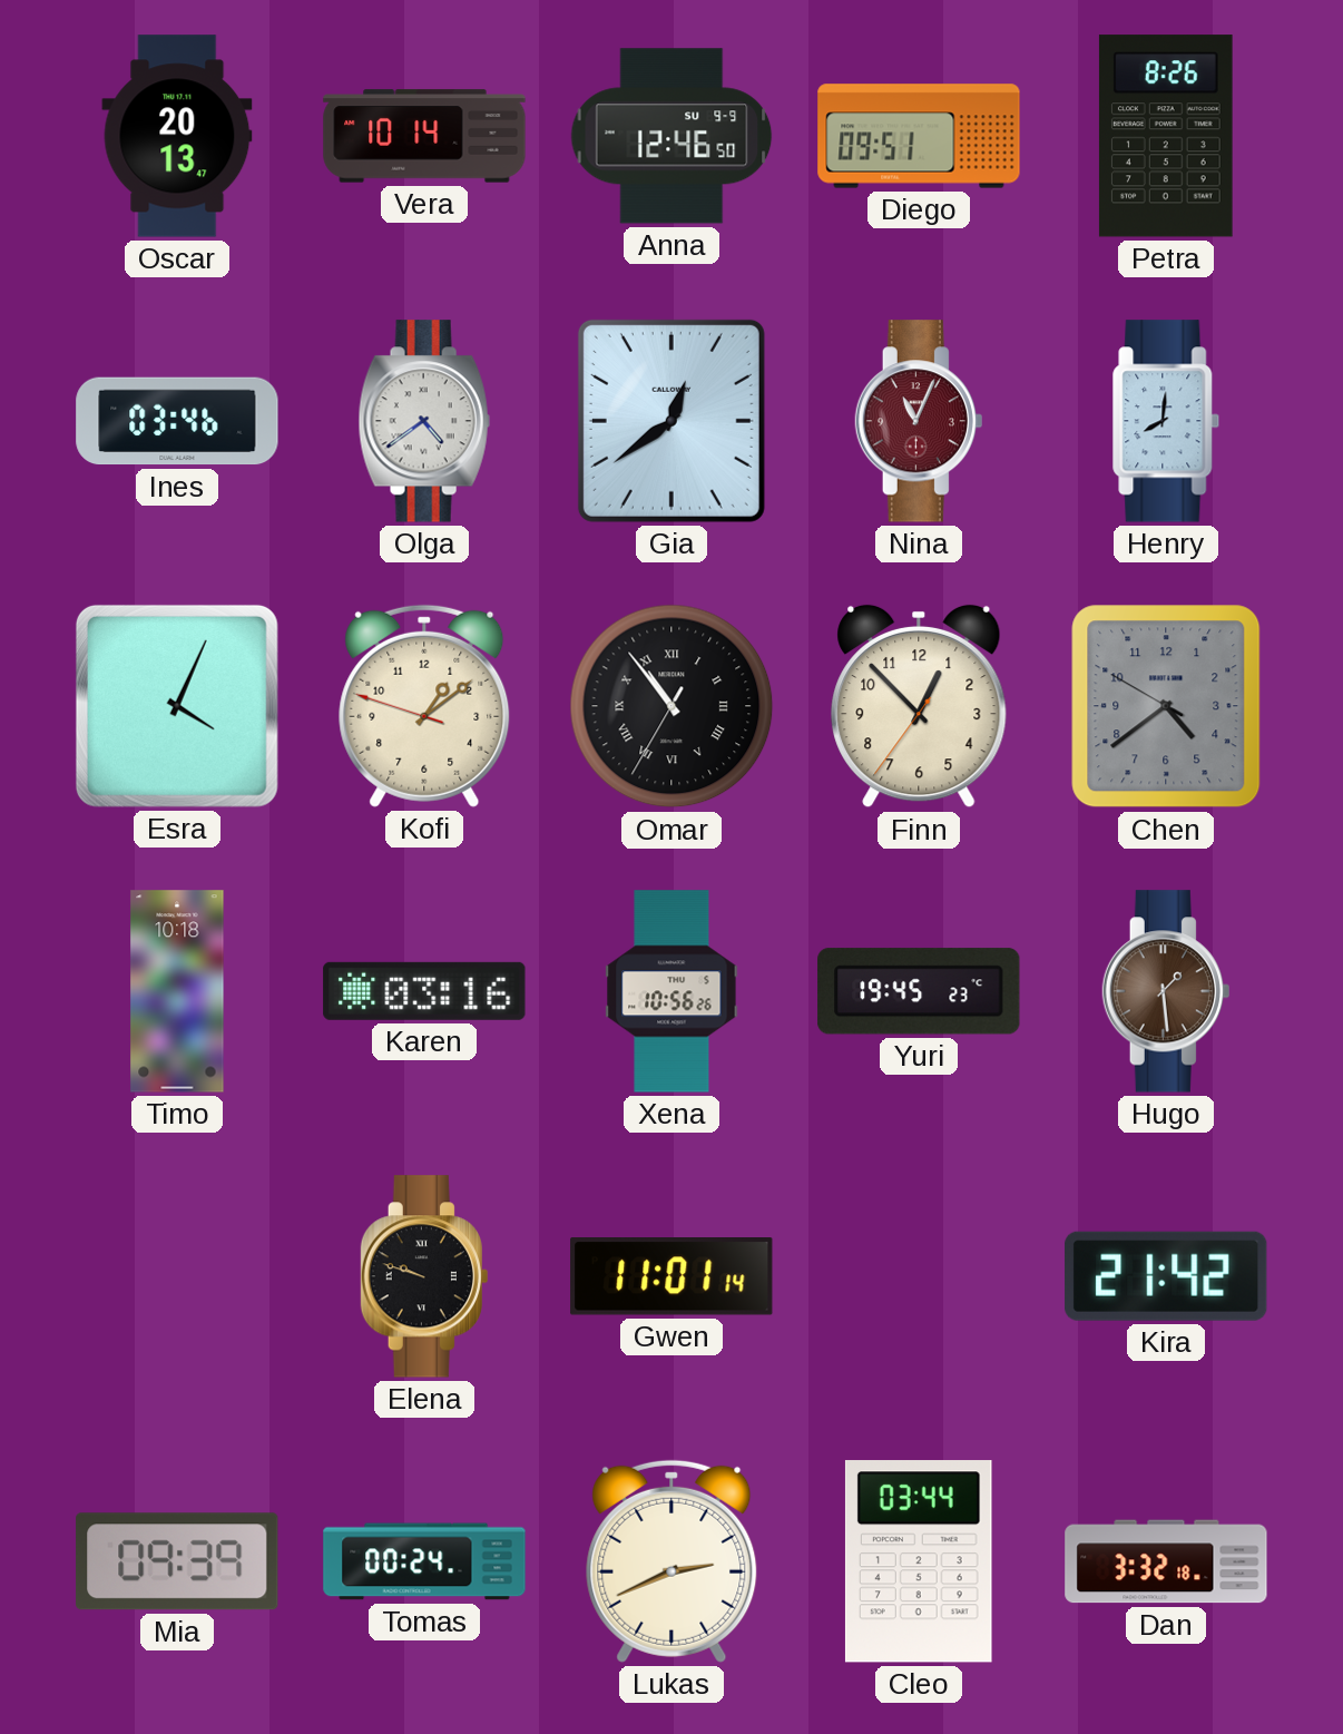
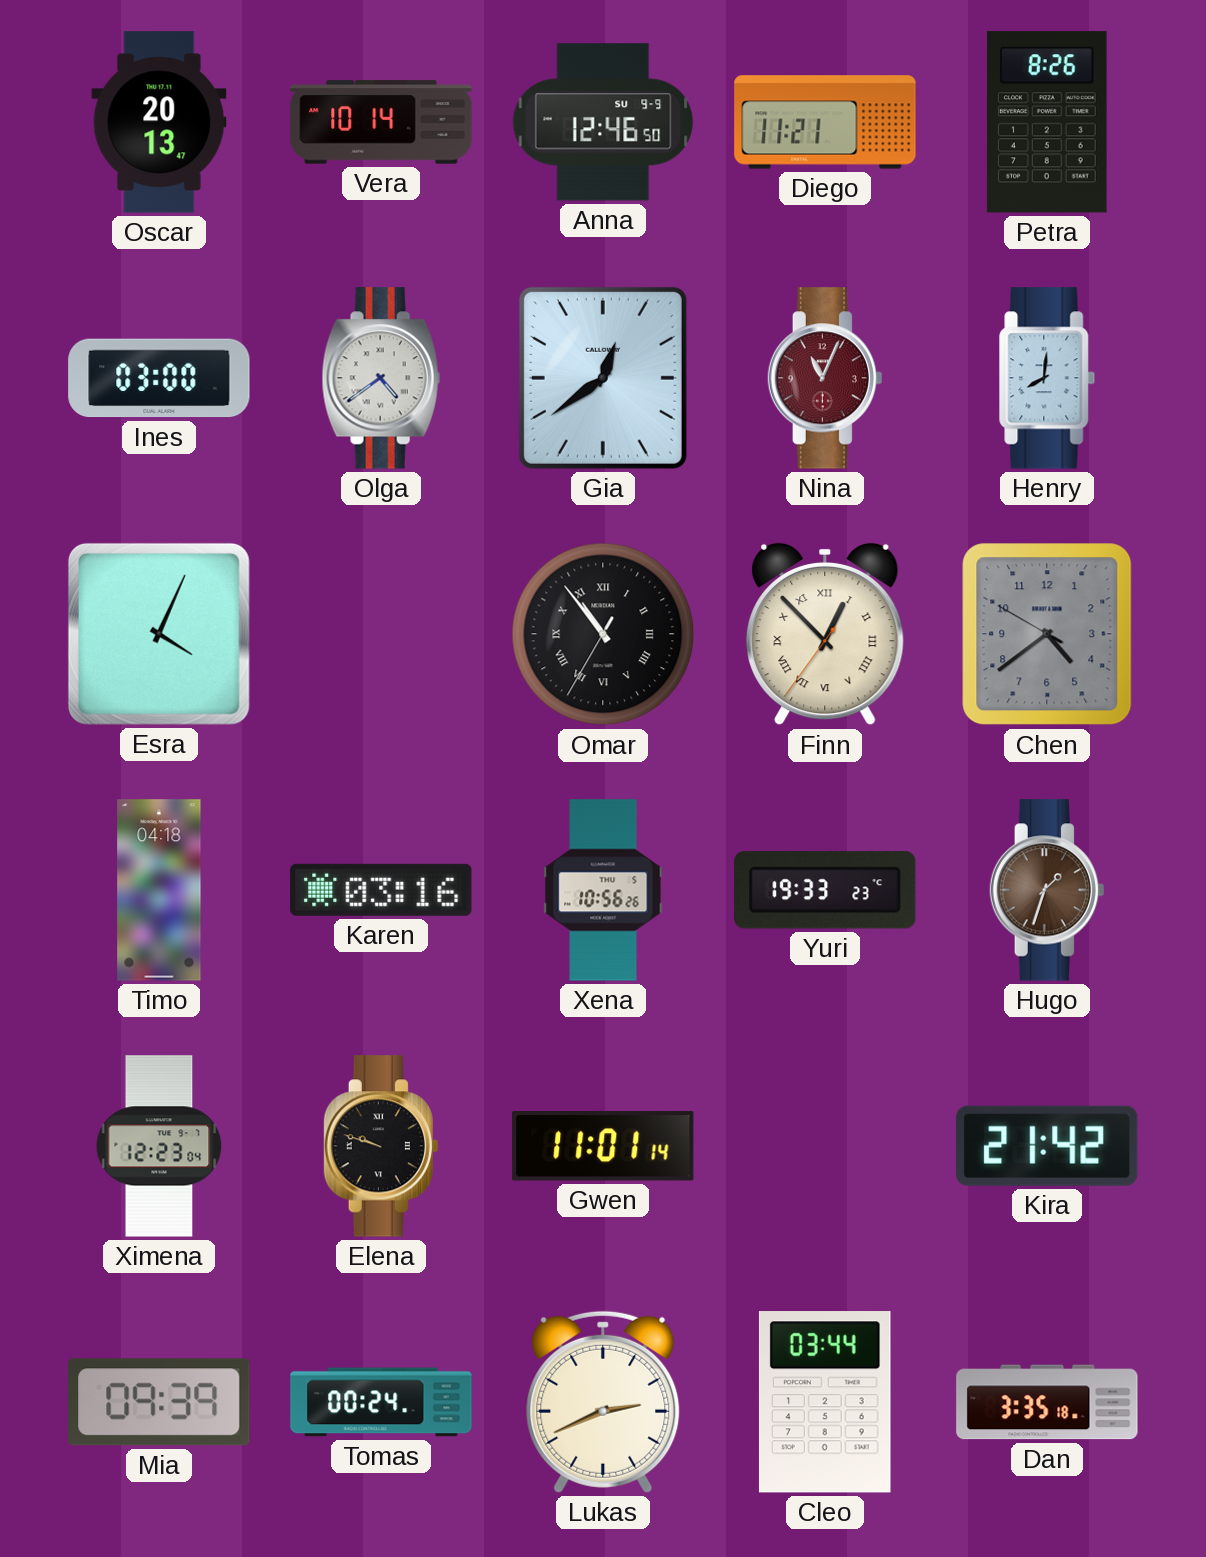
Diego: 09:51 -> 11:21
Ines: 03:46 -> 03:00
Kofi: 1:08 -> none
Finn numerals: Arabic -> Roman
Timo: 10:18 -> 04:18
Yuri: 19:45 -> 19:33
Hugo: 1:29 -> 1:33
Ximena: none -> 12:23
Dan: 3:32 -> 3:35
